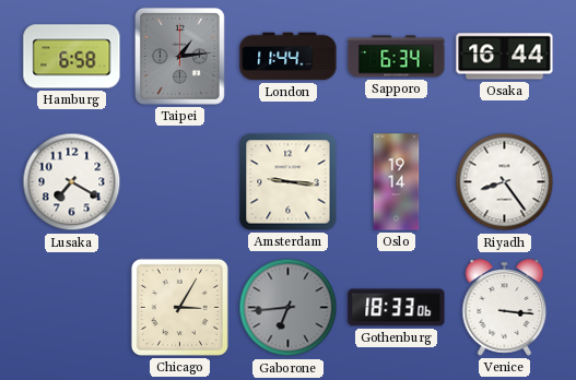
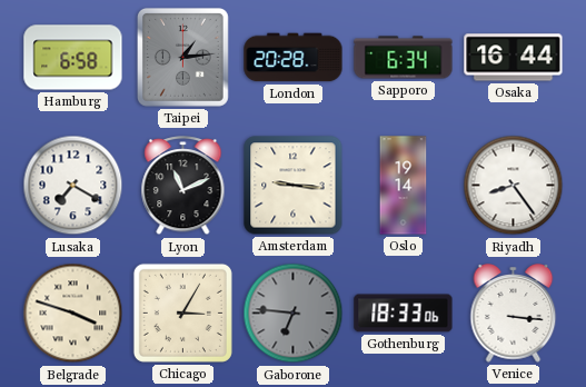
London: 11:44 -> 20:28
Lyon: none -> 11:11
Belgrade: none -> 3:48
Gaborone: 6:44 -> 6:46
